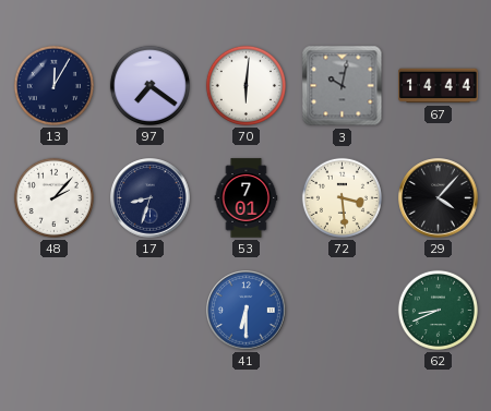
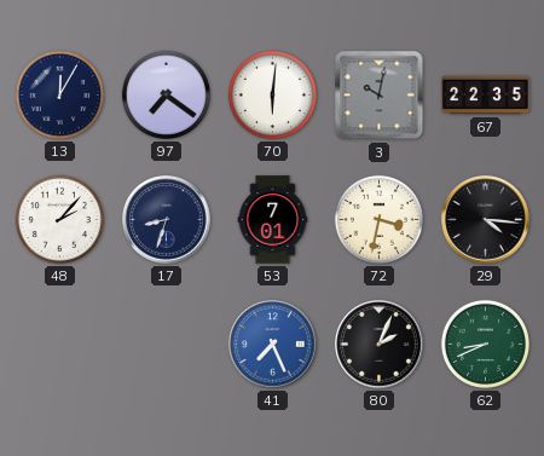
67: 14:44 -> 22:35
72: 3:29 -> 3:32
29: 4:07 -> 4:16
41: 6:30 -> 7:26
80: none -> 2:04
